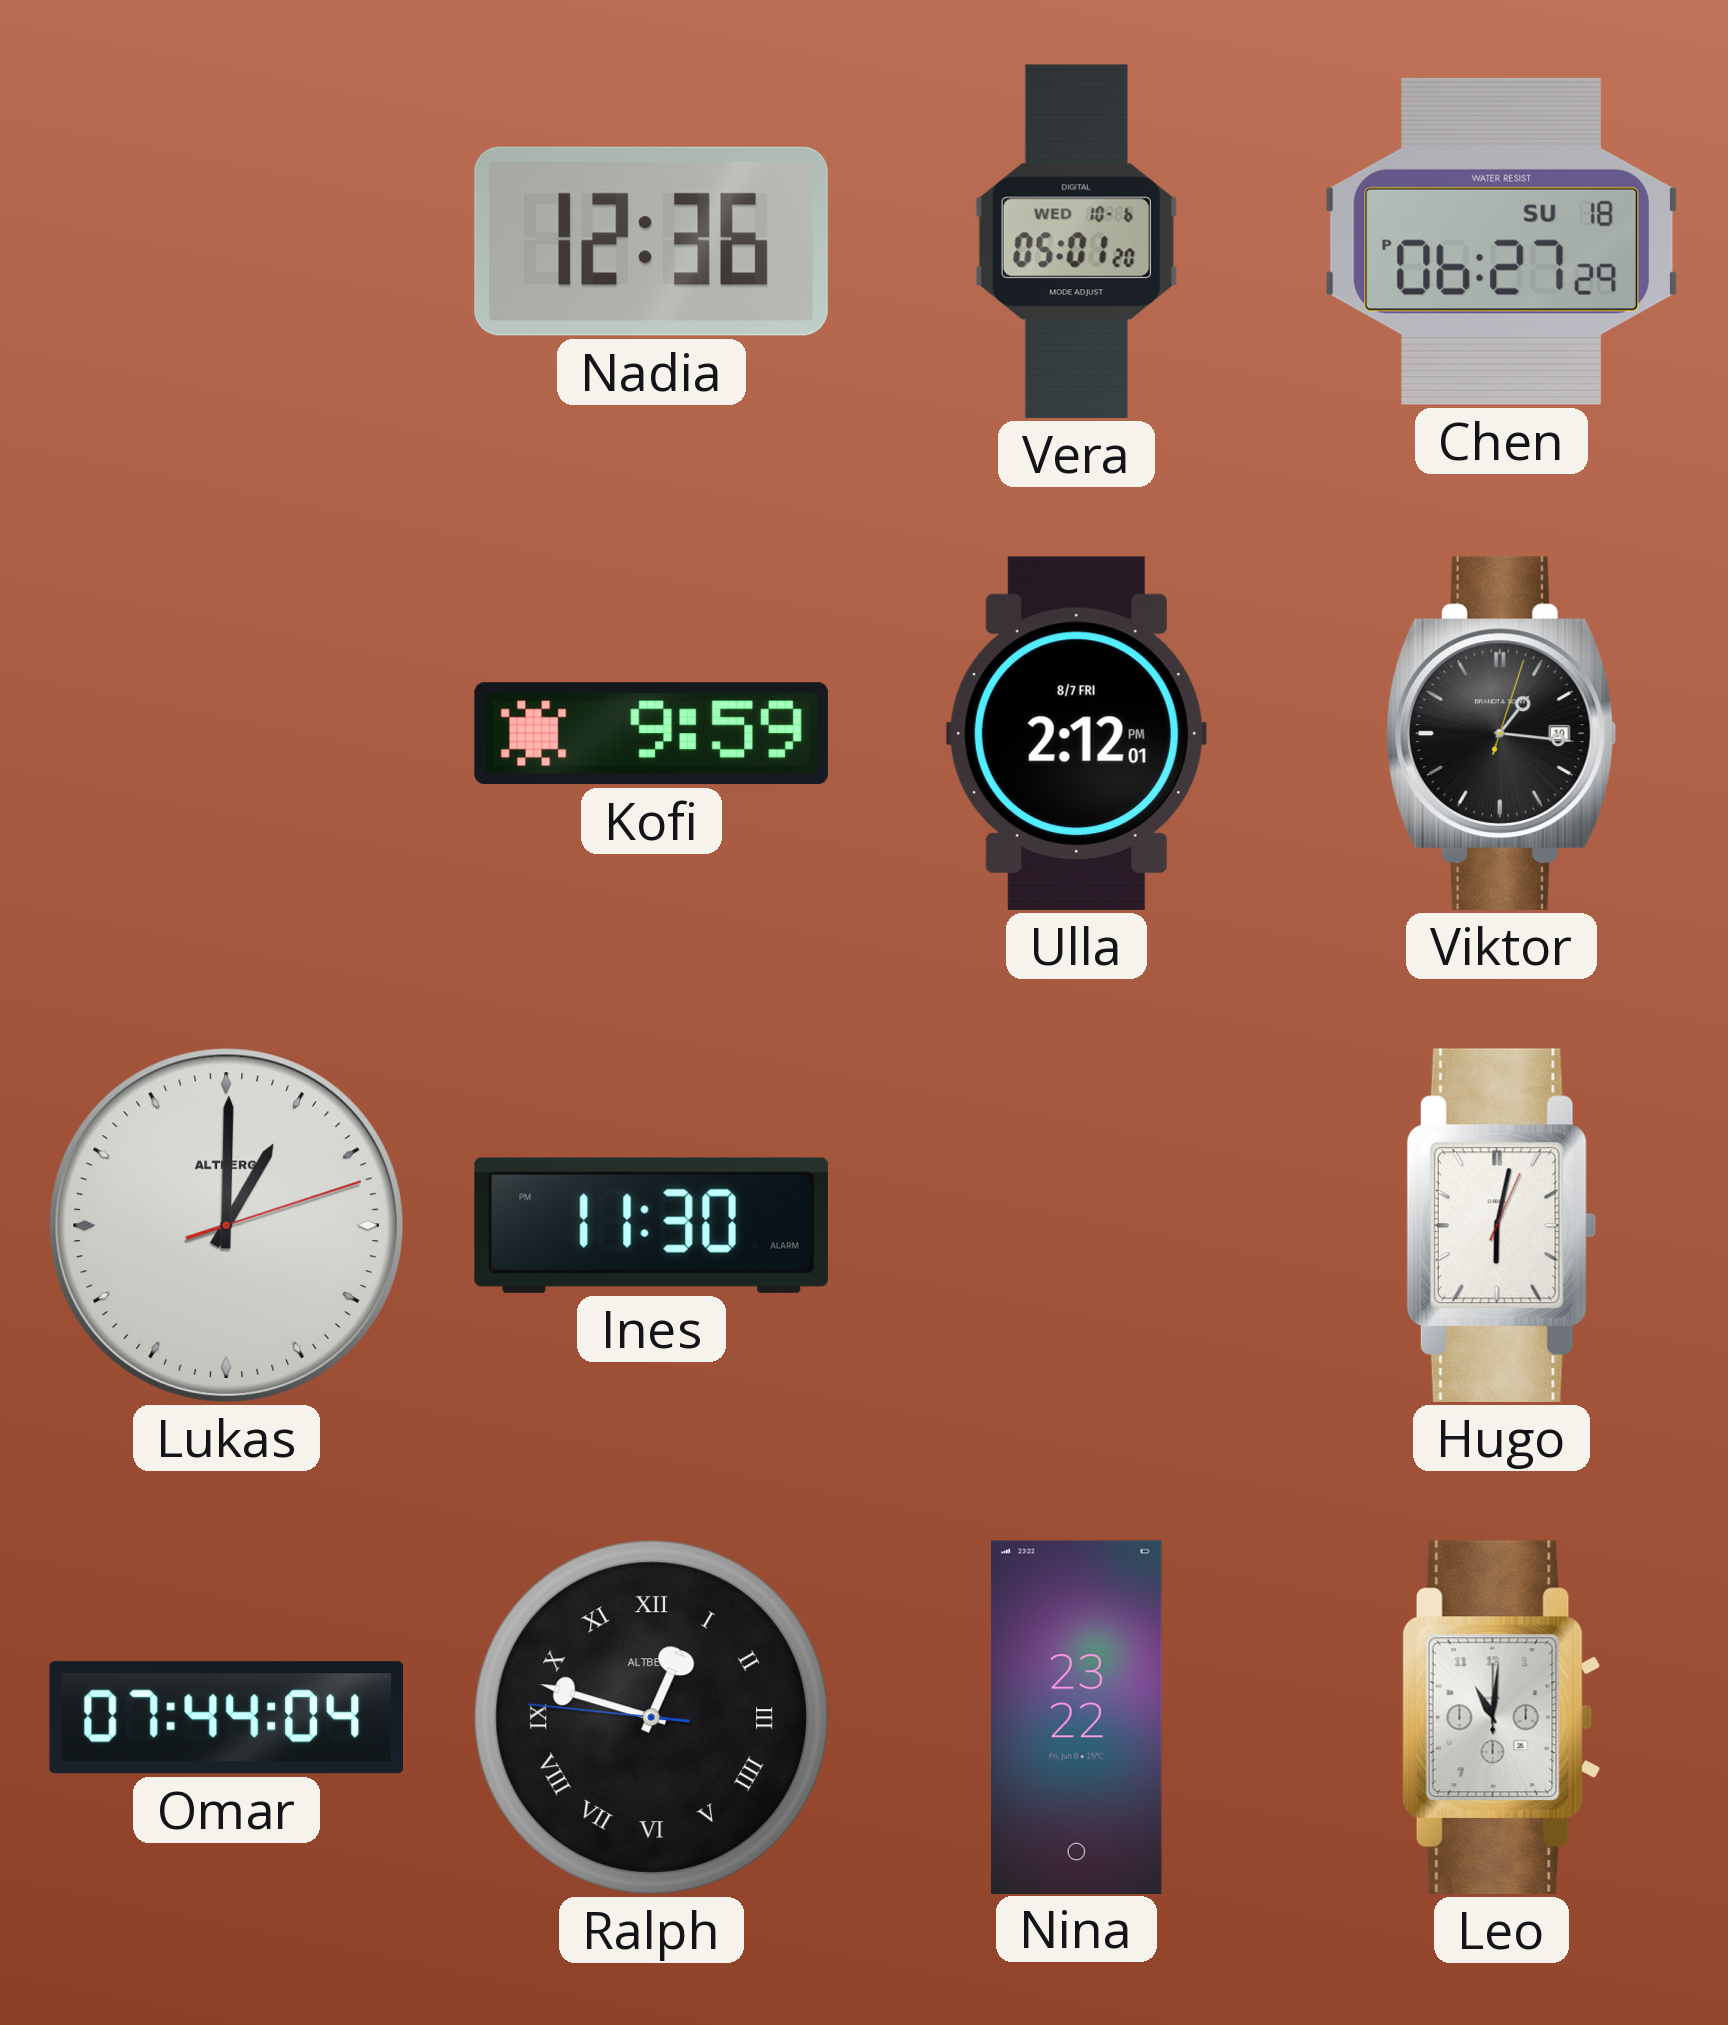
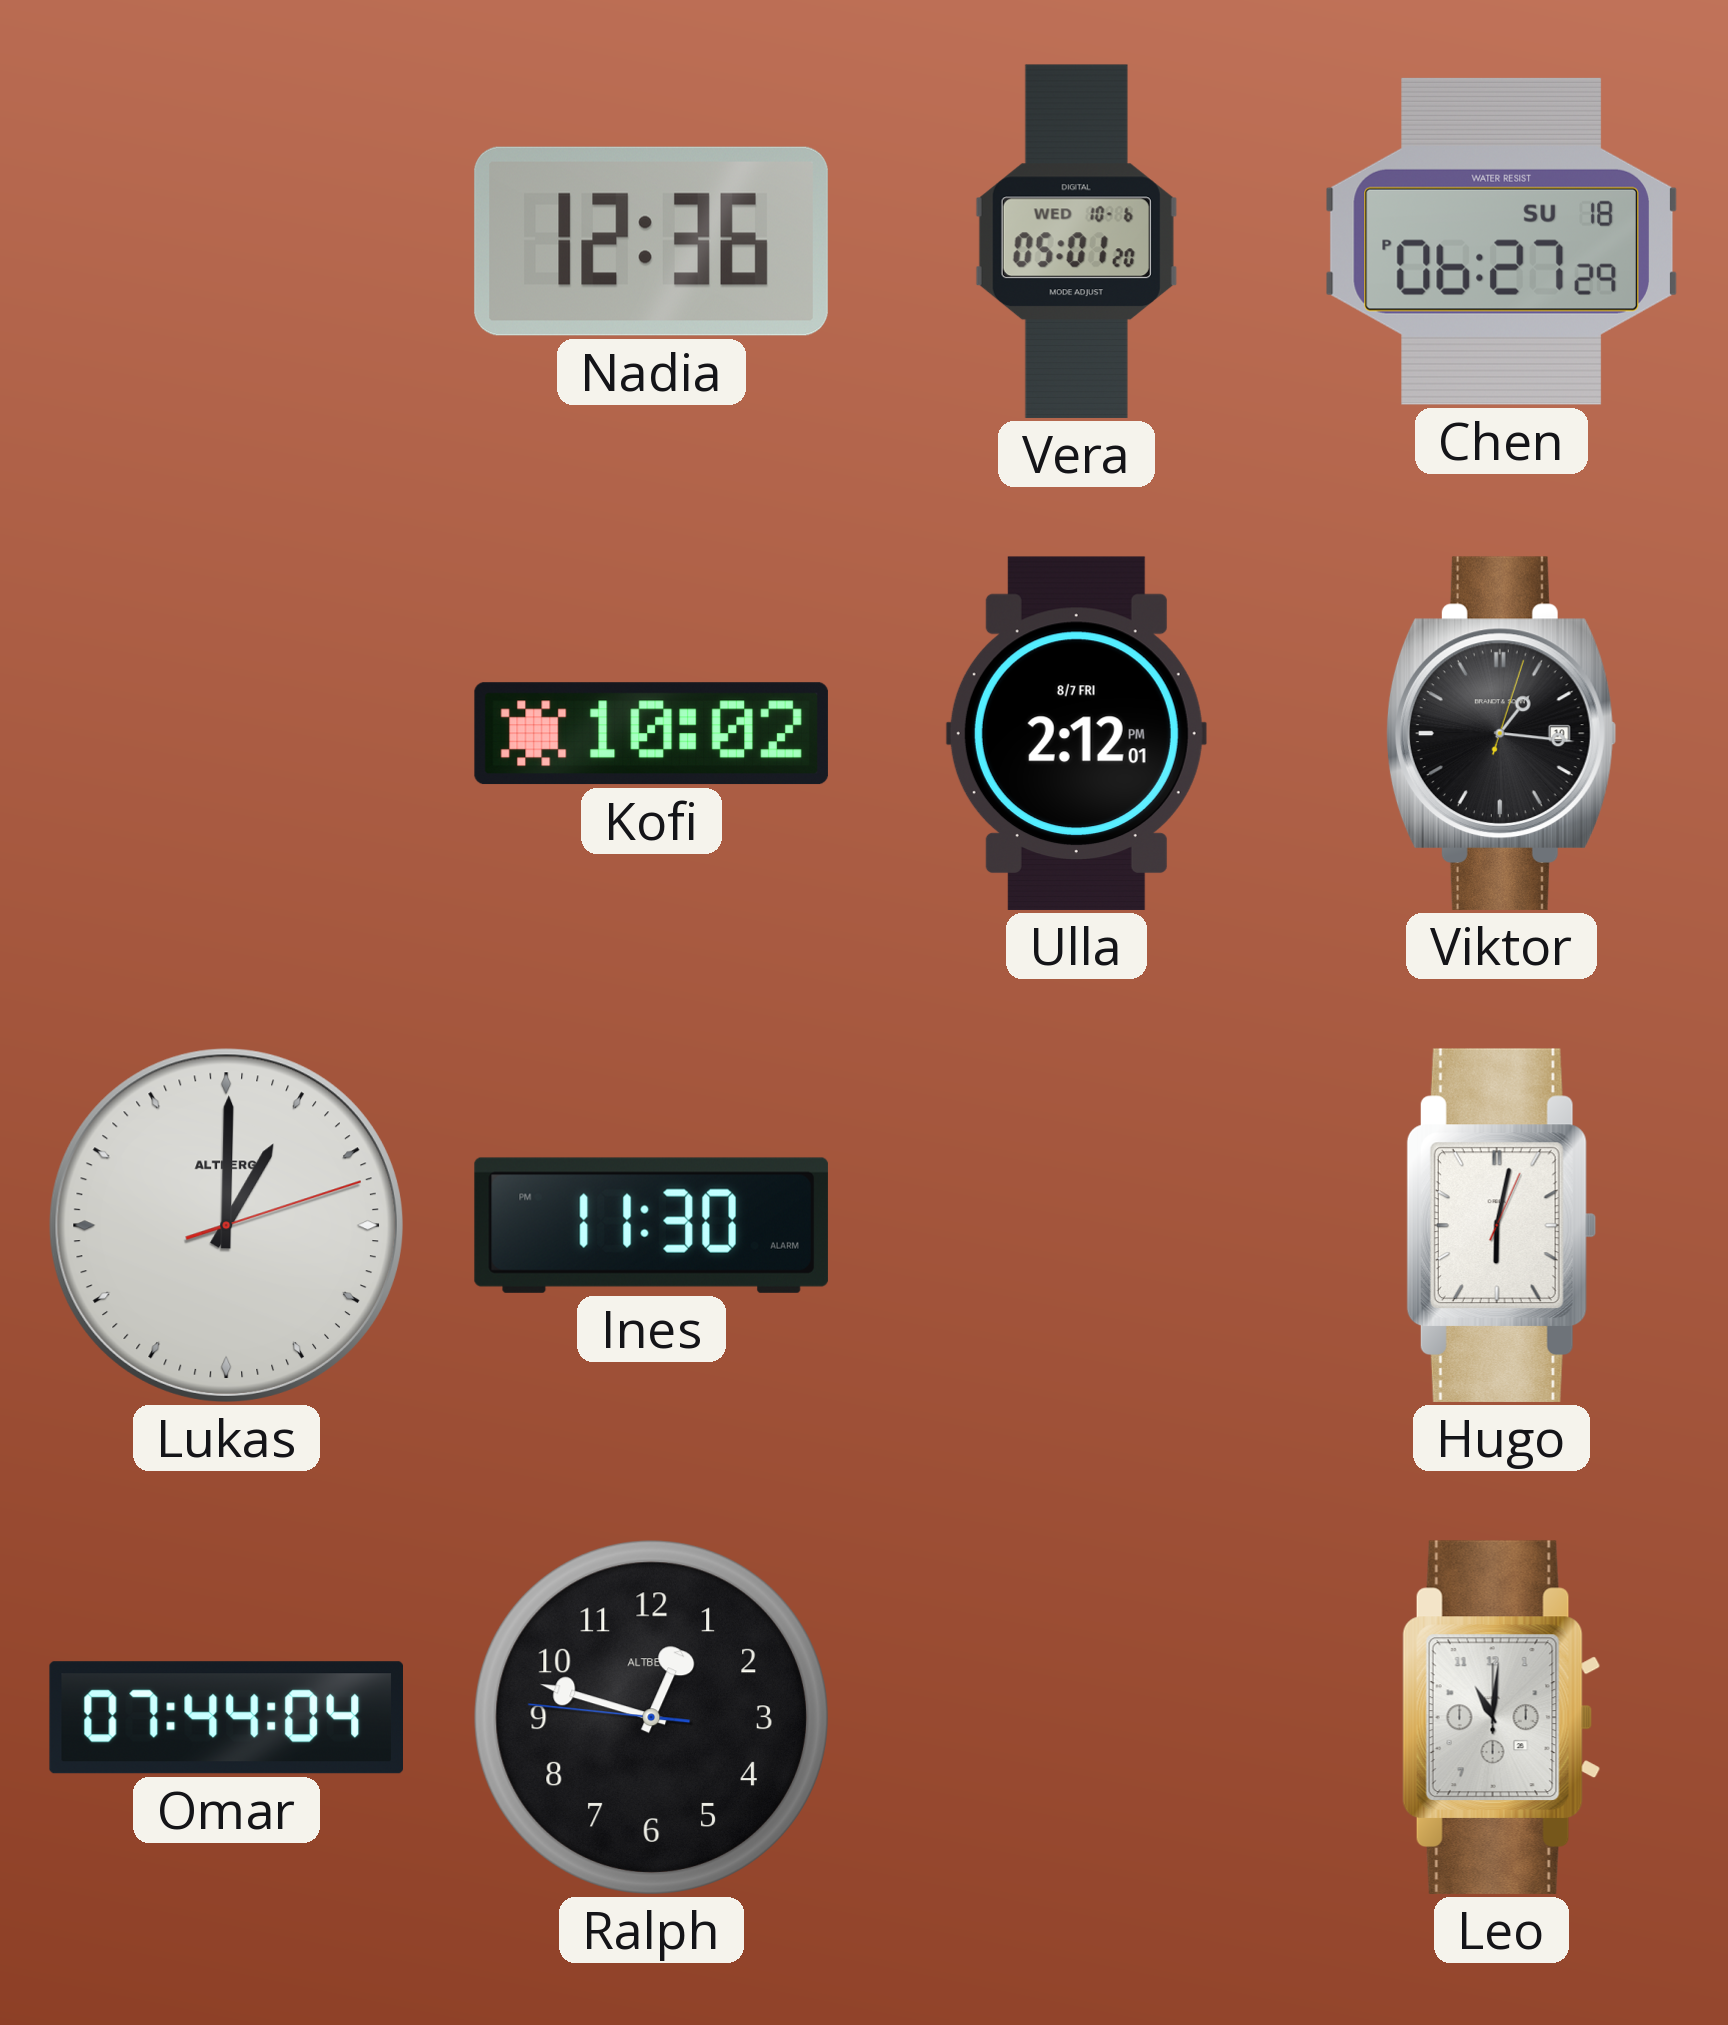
Kofi: 9:59 -> 10:02
Ralph numerals: Roman -> Arabic
Nina: 23:22 -> none
